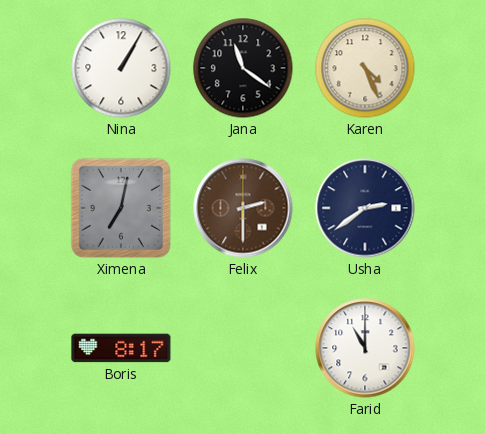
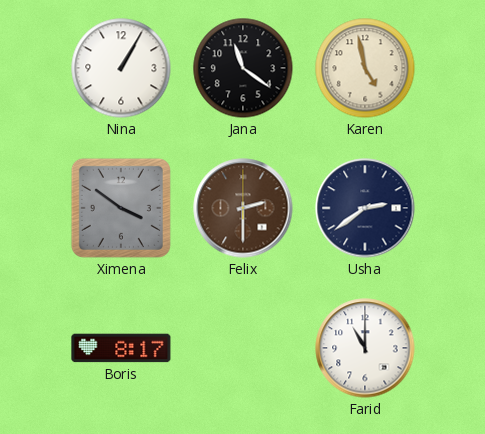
Karen: 4:26 -> 4:58
Ximena: 7:02 -> 3:51
